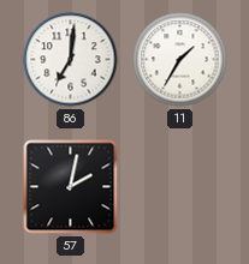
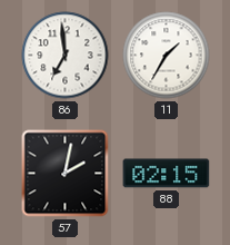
86: 7:01 -> 6:59
88: none -> 02:15
